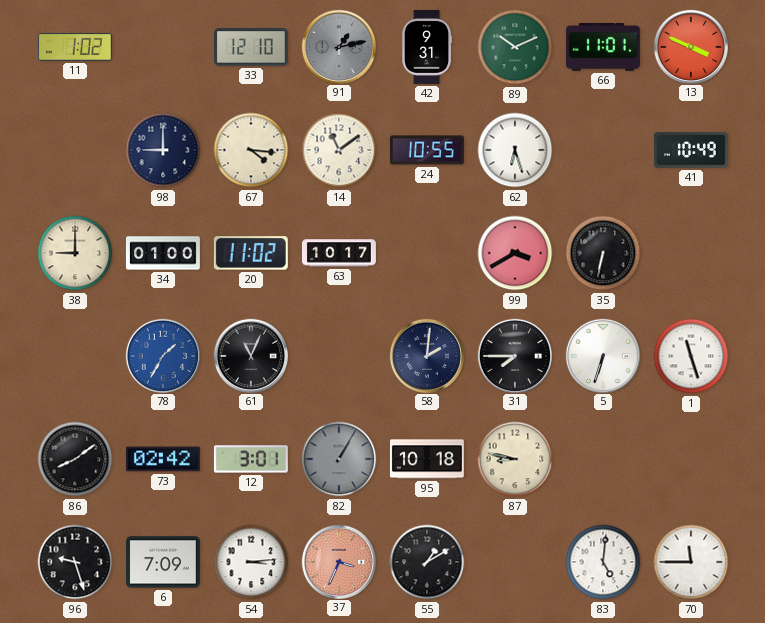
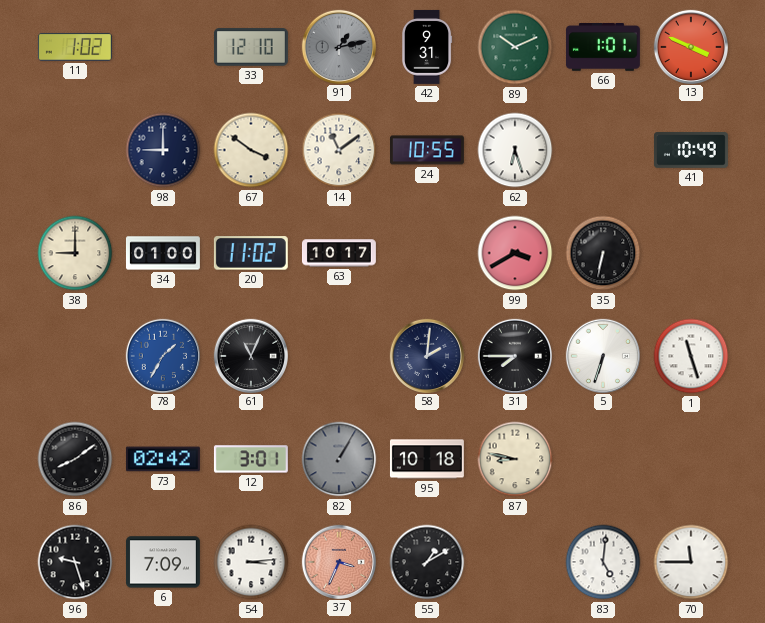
66: 11:01 -> 1:01
67: 4:16 -> 3:51
